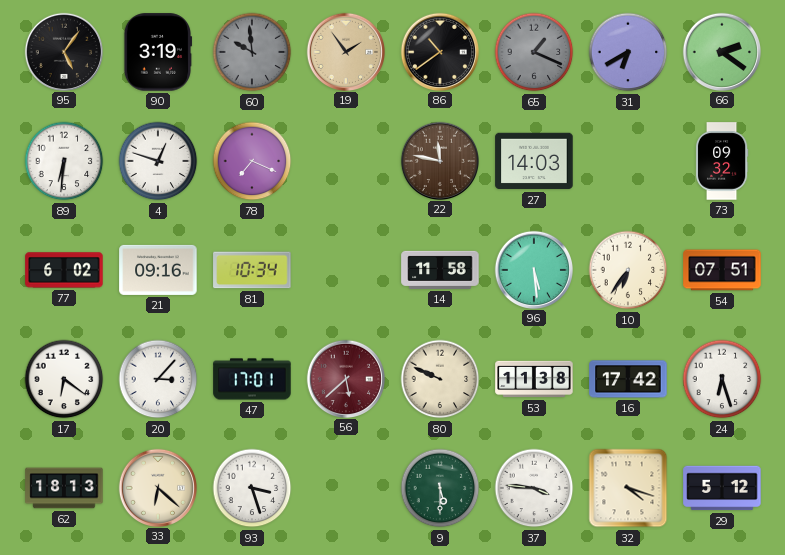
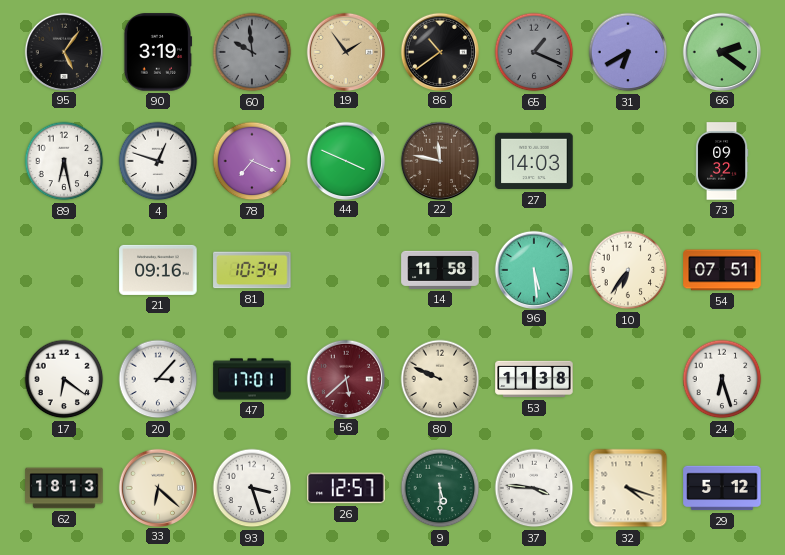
89: 6:31 -> 6:28
44: none -> 3:49
77: 6:02 -> none
16: 17:42 -> none
26: none -> 12:57
